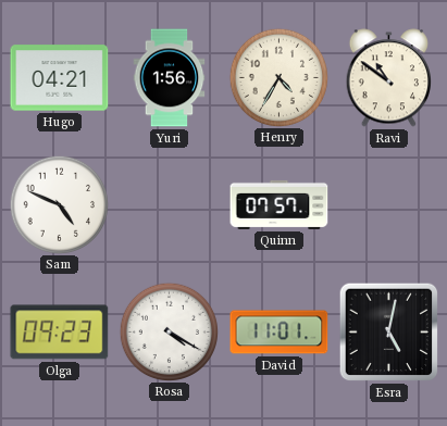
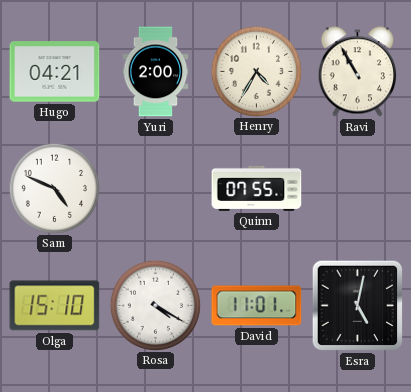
Yuri: 1:56 -> 2:00
Ravi: 10:51 -> 10:55
Quinn: 07:57 -> 07:55
Olga: 09:23 -> 15:10
